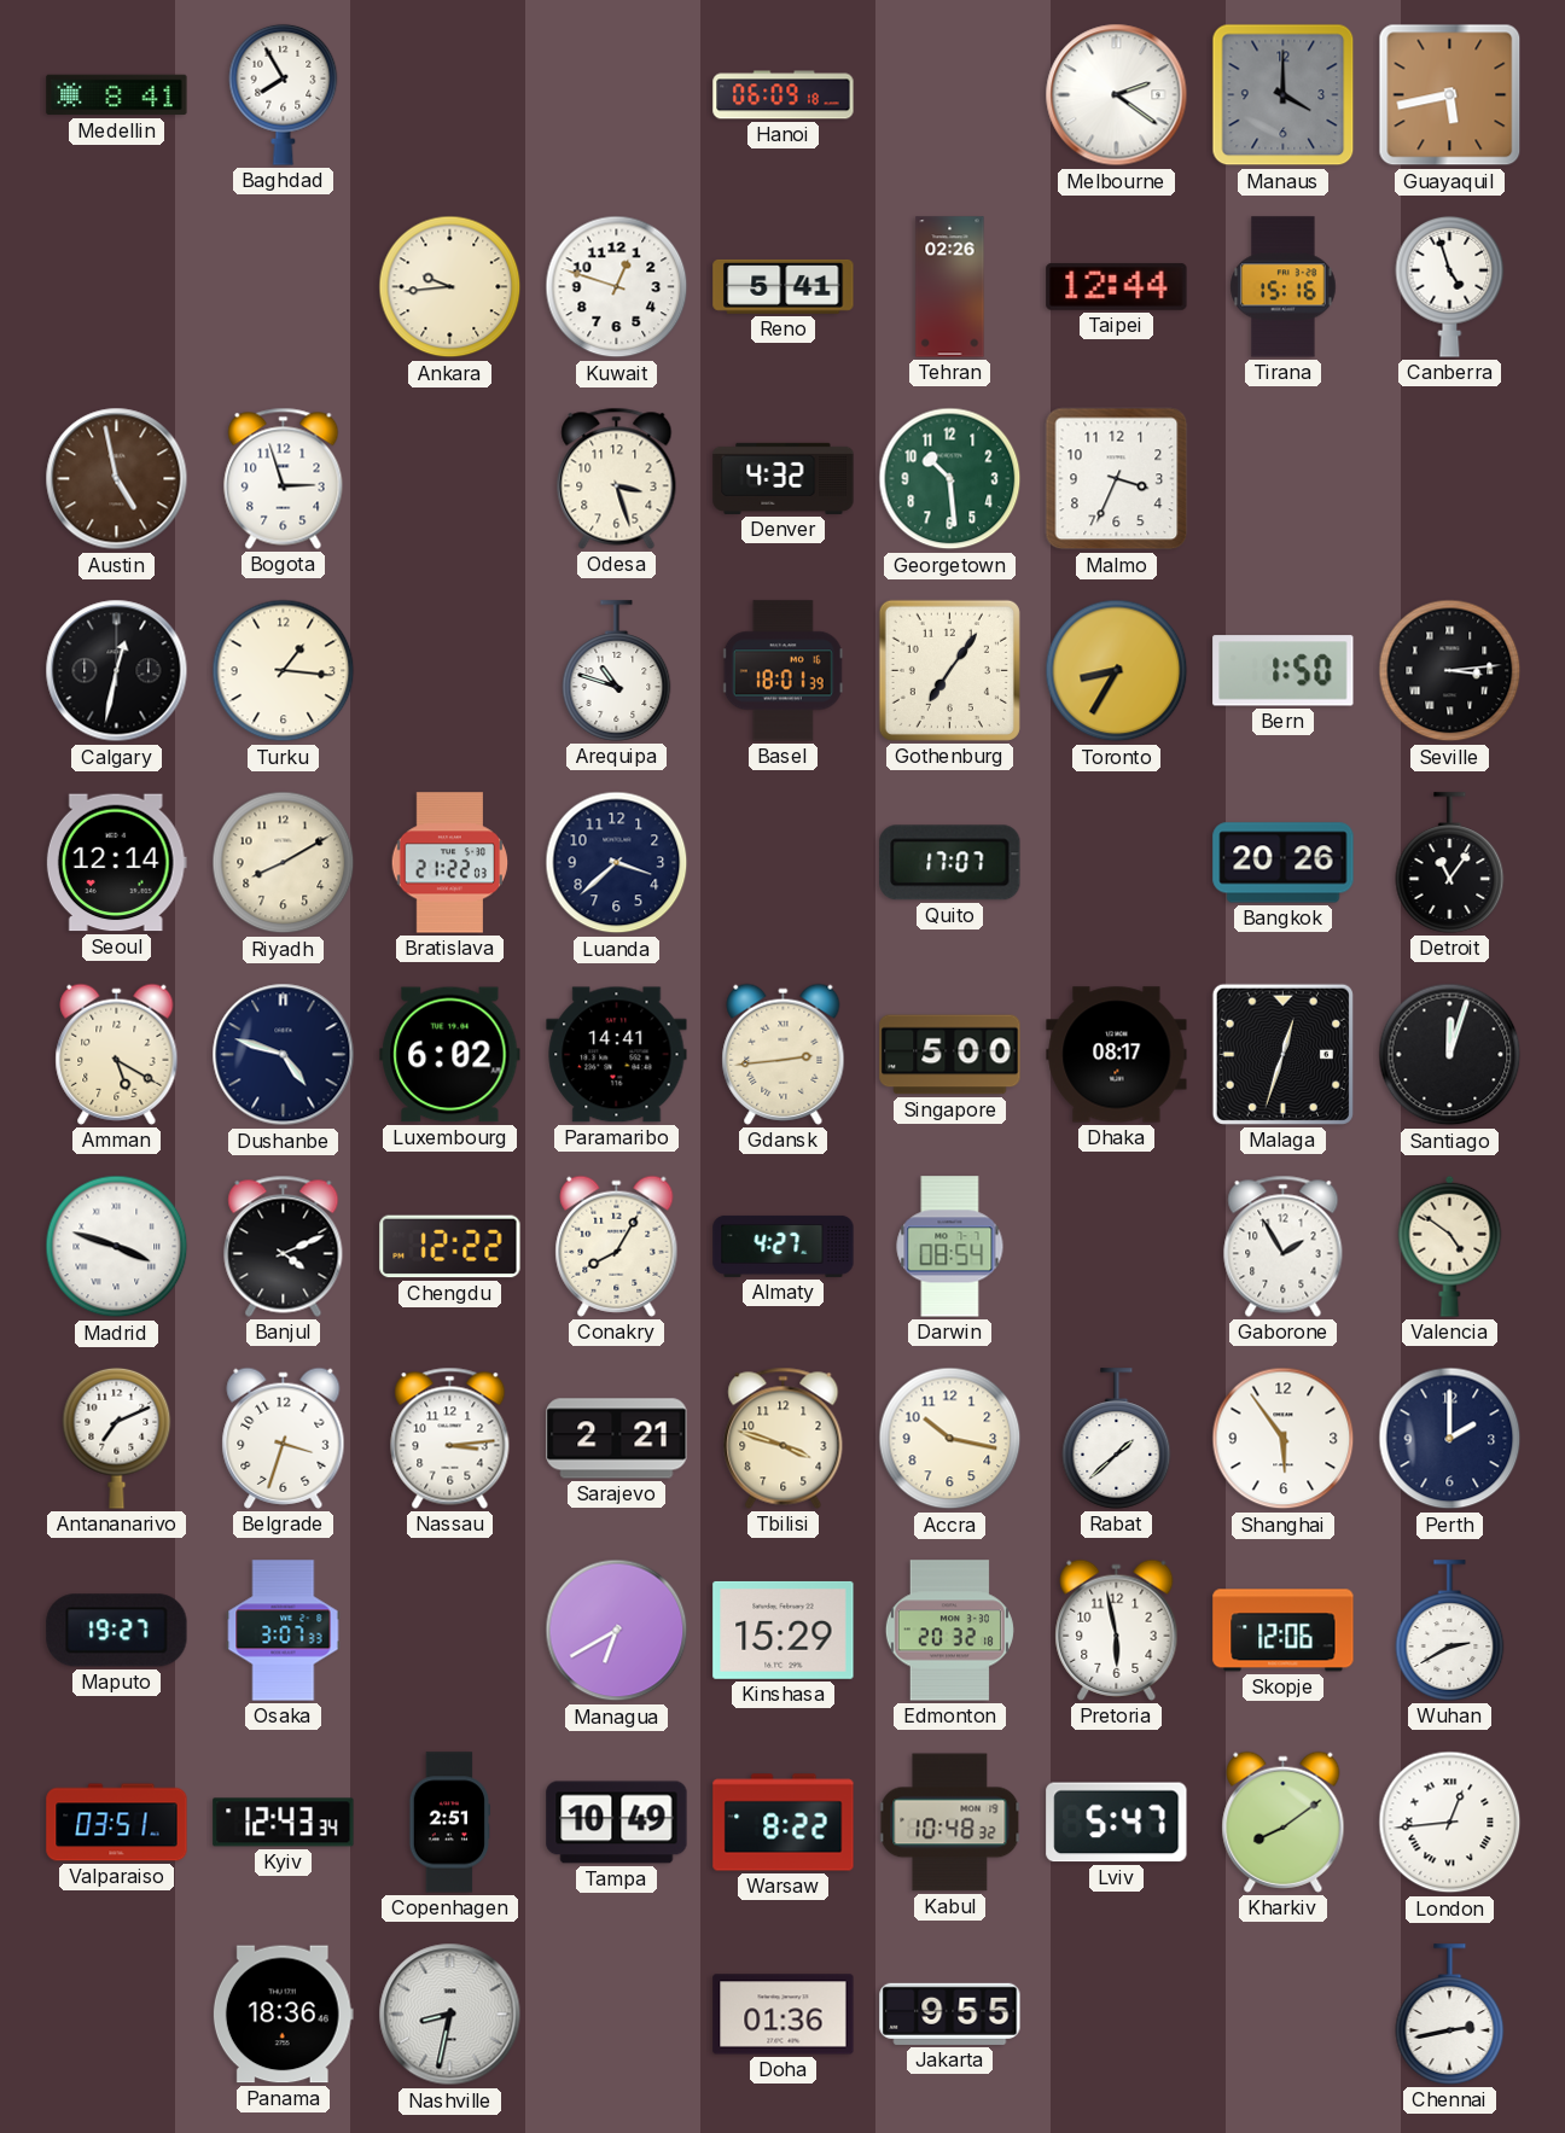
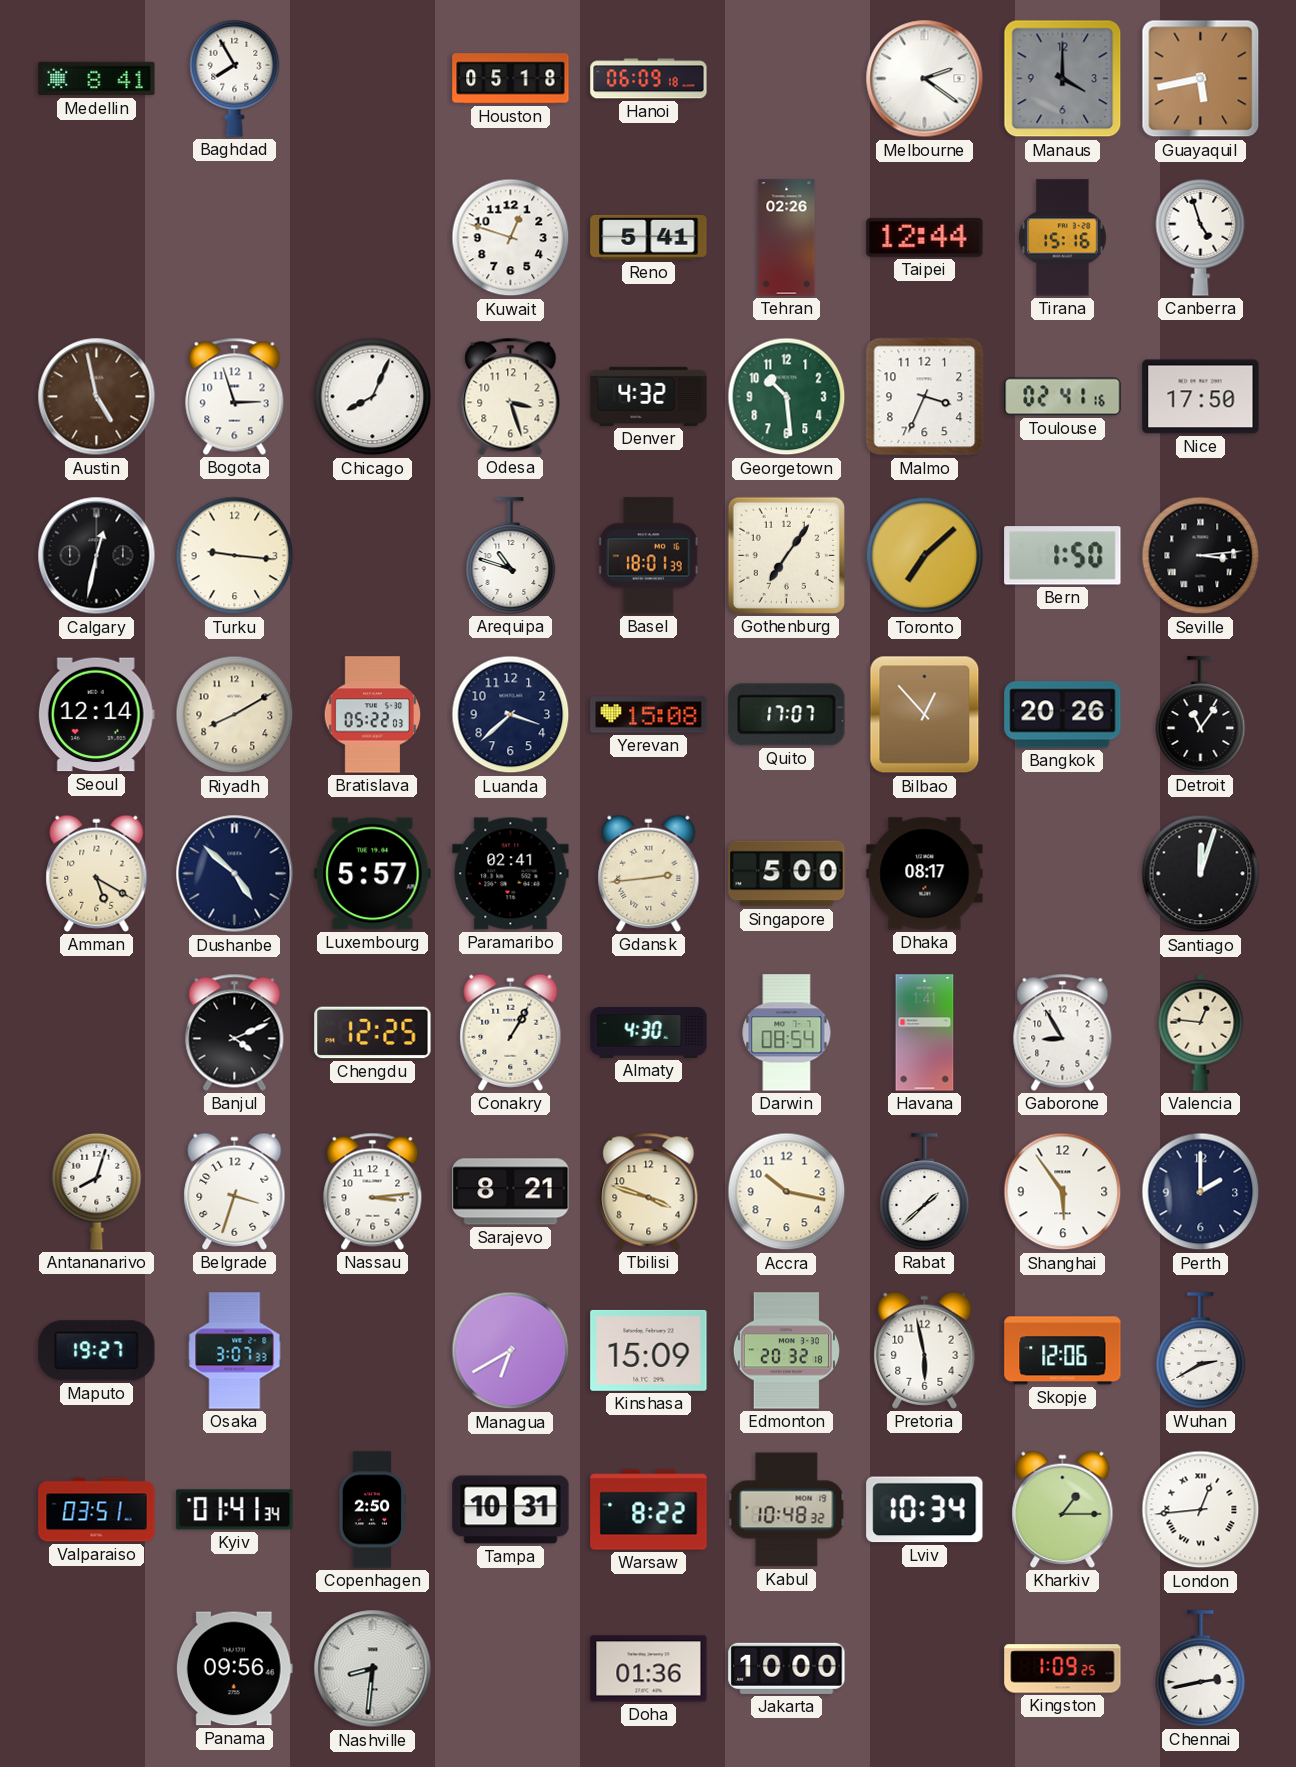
Houston: none -> 05:18
Ankara: 9:44 -> none
Chicago: none -> 8:04
Toulouse: none -> 02:41
Nice: none -> 17:50
Turku: 1:16 -> 9:16
Toronto: 8:35 -> 7:08
Bratislava: 21:22 -> 05:22
Yerevan: none -> 15:08
Bilbao: none -> 12:53
Dushanbe: 4:48 -> 4:52
Luxembourg: 6:02 -> 5:57
Paramaribo: 14:41 -> 02:41
Malaga: 12:33 -> none
Madrid: 3:48 -> none
Chengdu: 12:22 -> 12:25
Conakry: 8:05 -> 1:05
Almaty: 4:27 -> 4:30
Havana: none -> 1:41
Gaborone: 1:55 -> 8:55
Valencia: 4:51 -> 12:46
Antananarivo: 7:11 -> 8:03
Sarajevo: 2:21 -> 8:21
Kinshasa: 15:29 -> 15:09
Kyiv: 12:43 -> 01:41
Copenhagen: 2:51 -> 2:50
Tampa: 10:49 -> 10:31
Lviv: 5:47 -> 10:34
Kharkiv: 8:09 -> 1:15
Panama: 18:36 -> 09:56
Nashville: 8:32 -> 8:31
Jakarta: 9:55 -> 10:00
Kingston: none -> 1:09
